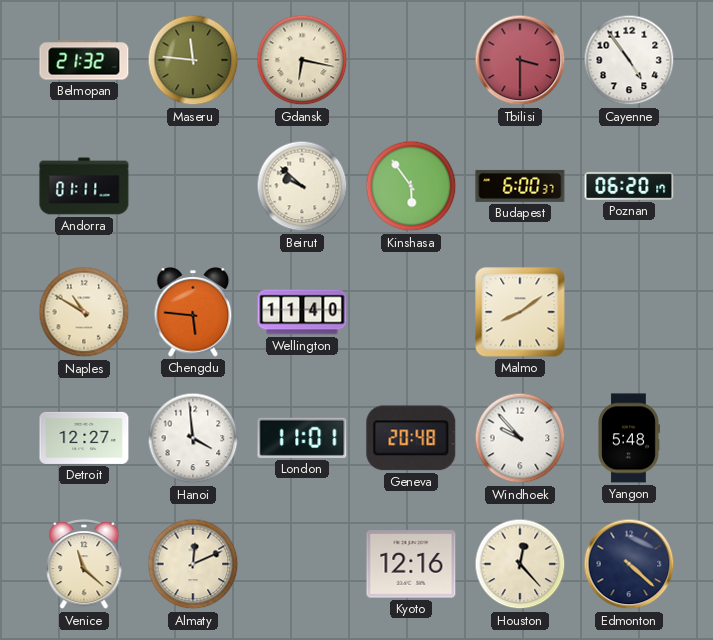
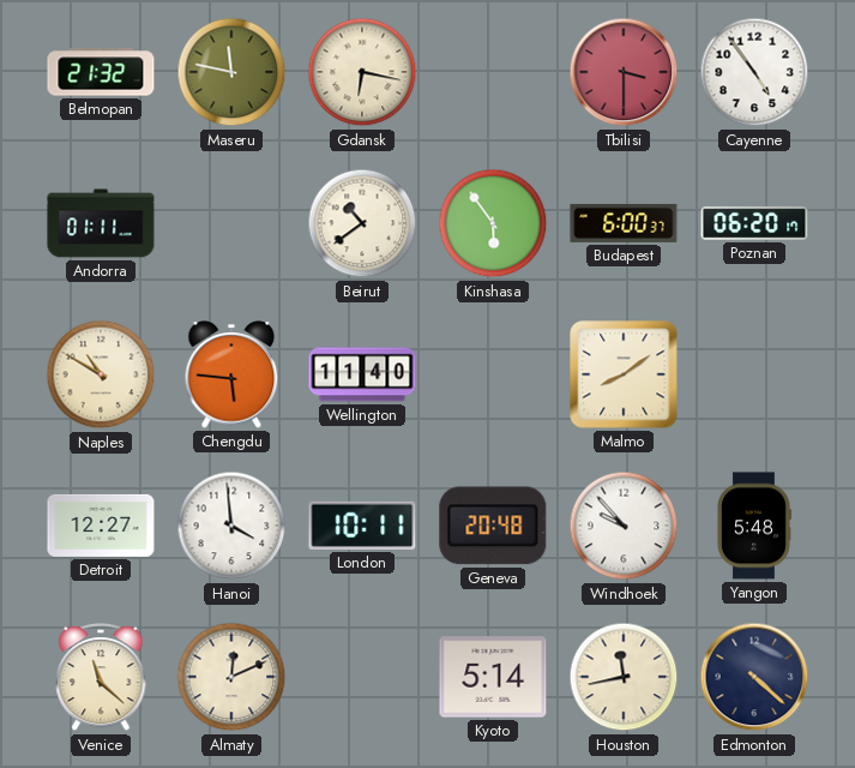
Maseru: 11:46 -> 11:47
Beirut: 9:52 -> 10:39
London: 11:01 -> 10:11
Kyoto: 12:16 -> 5:14
Houston: 12:23 -> 11:43
